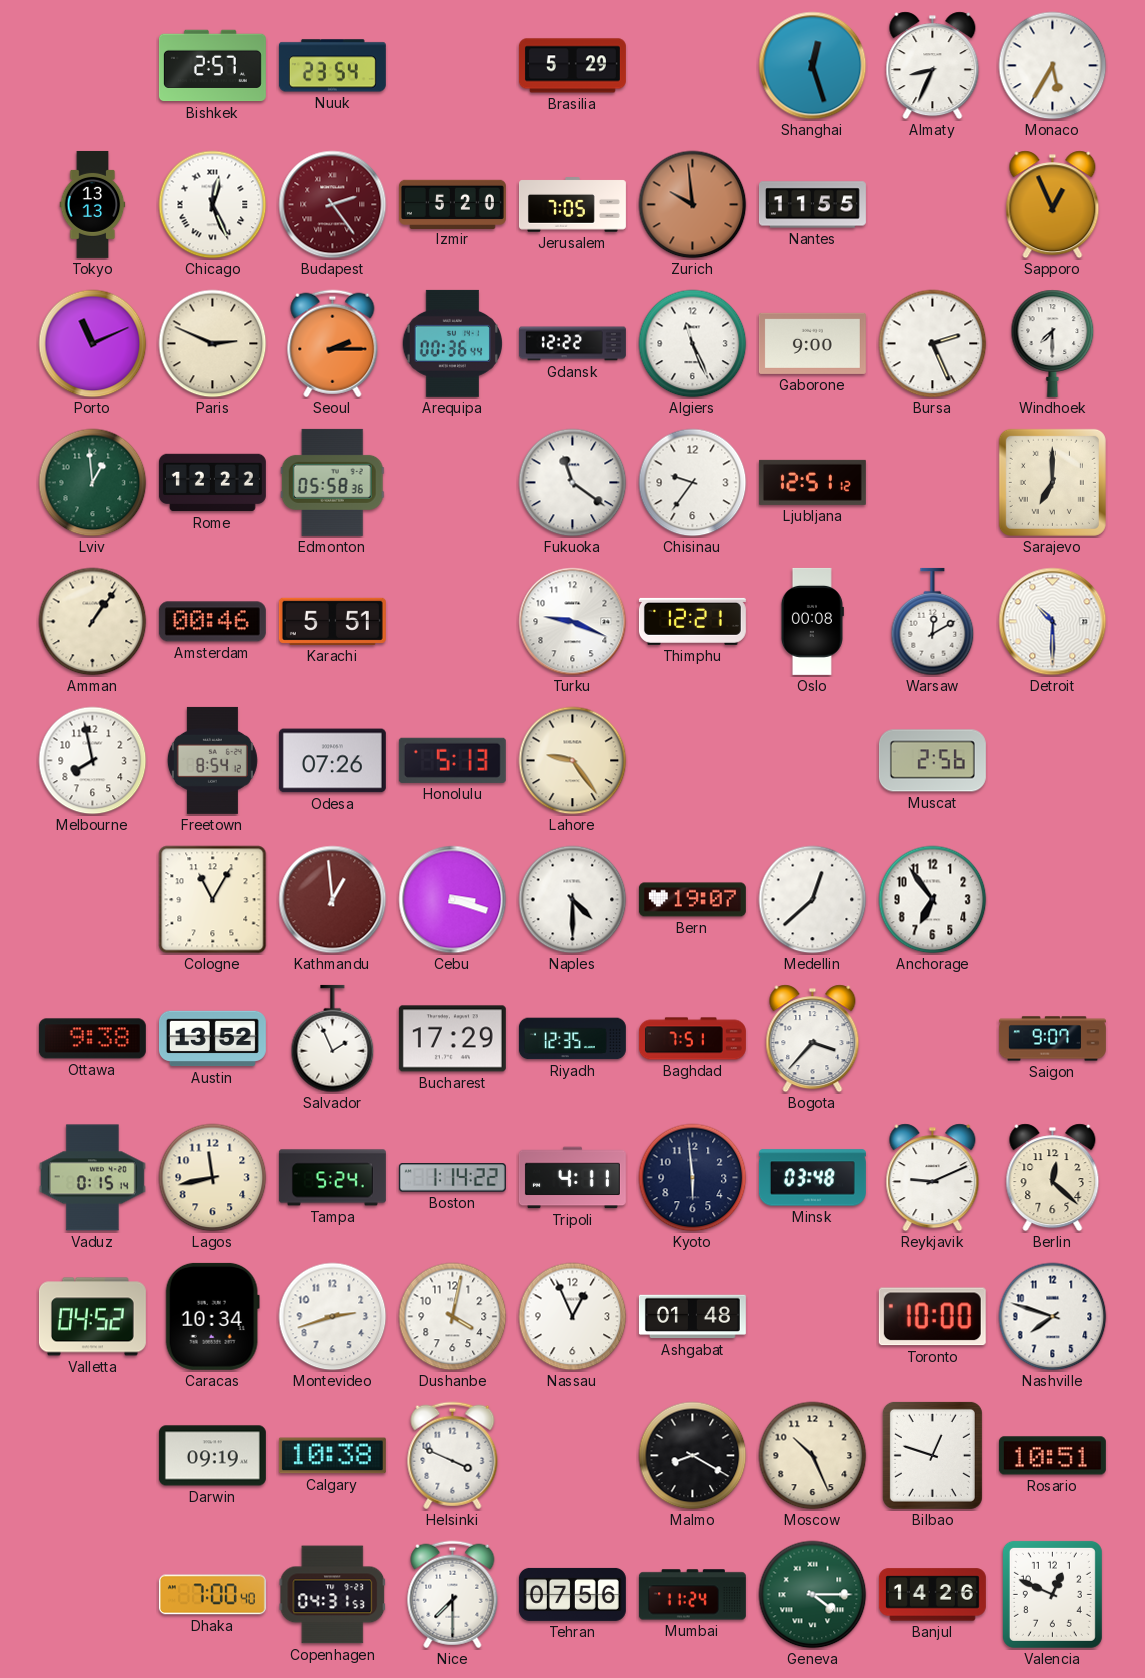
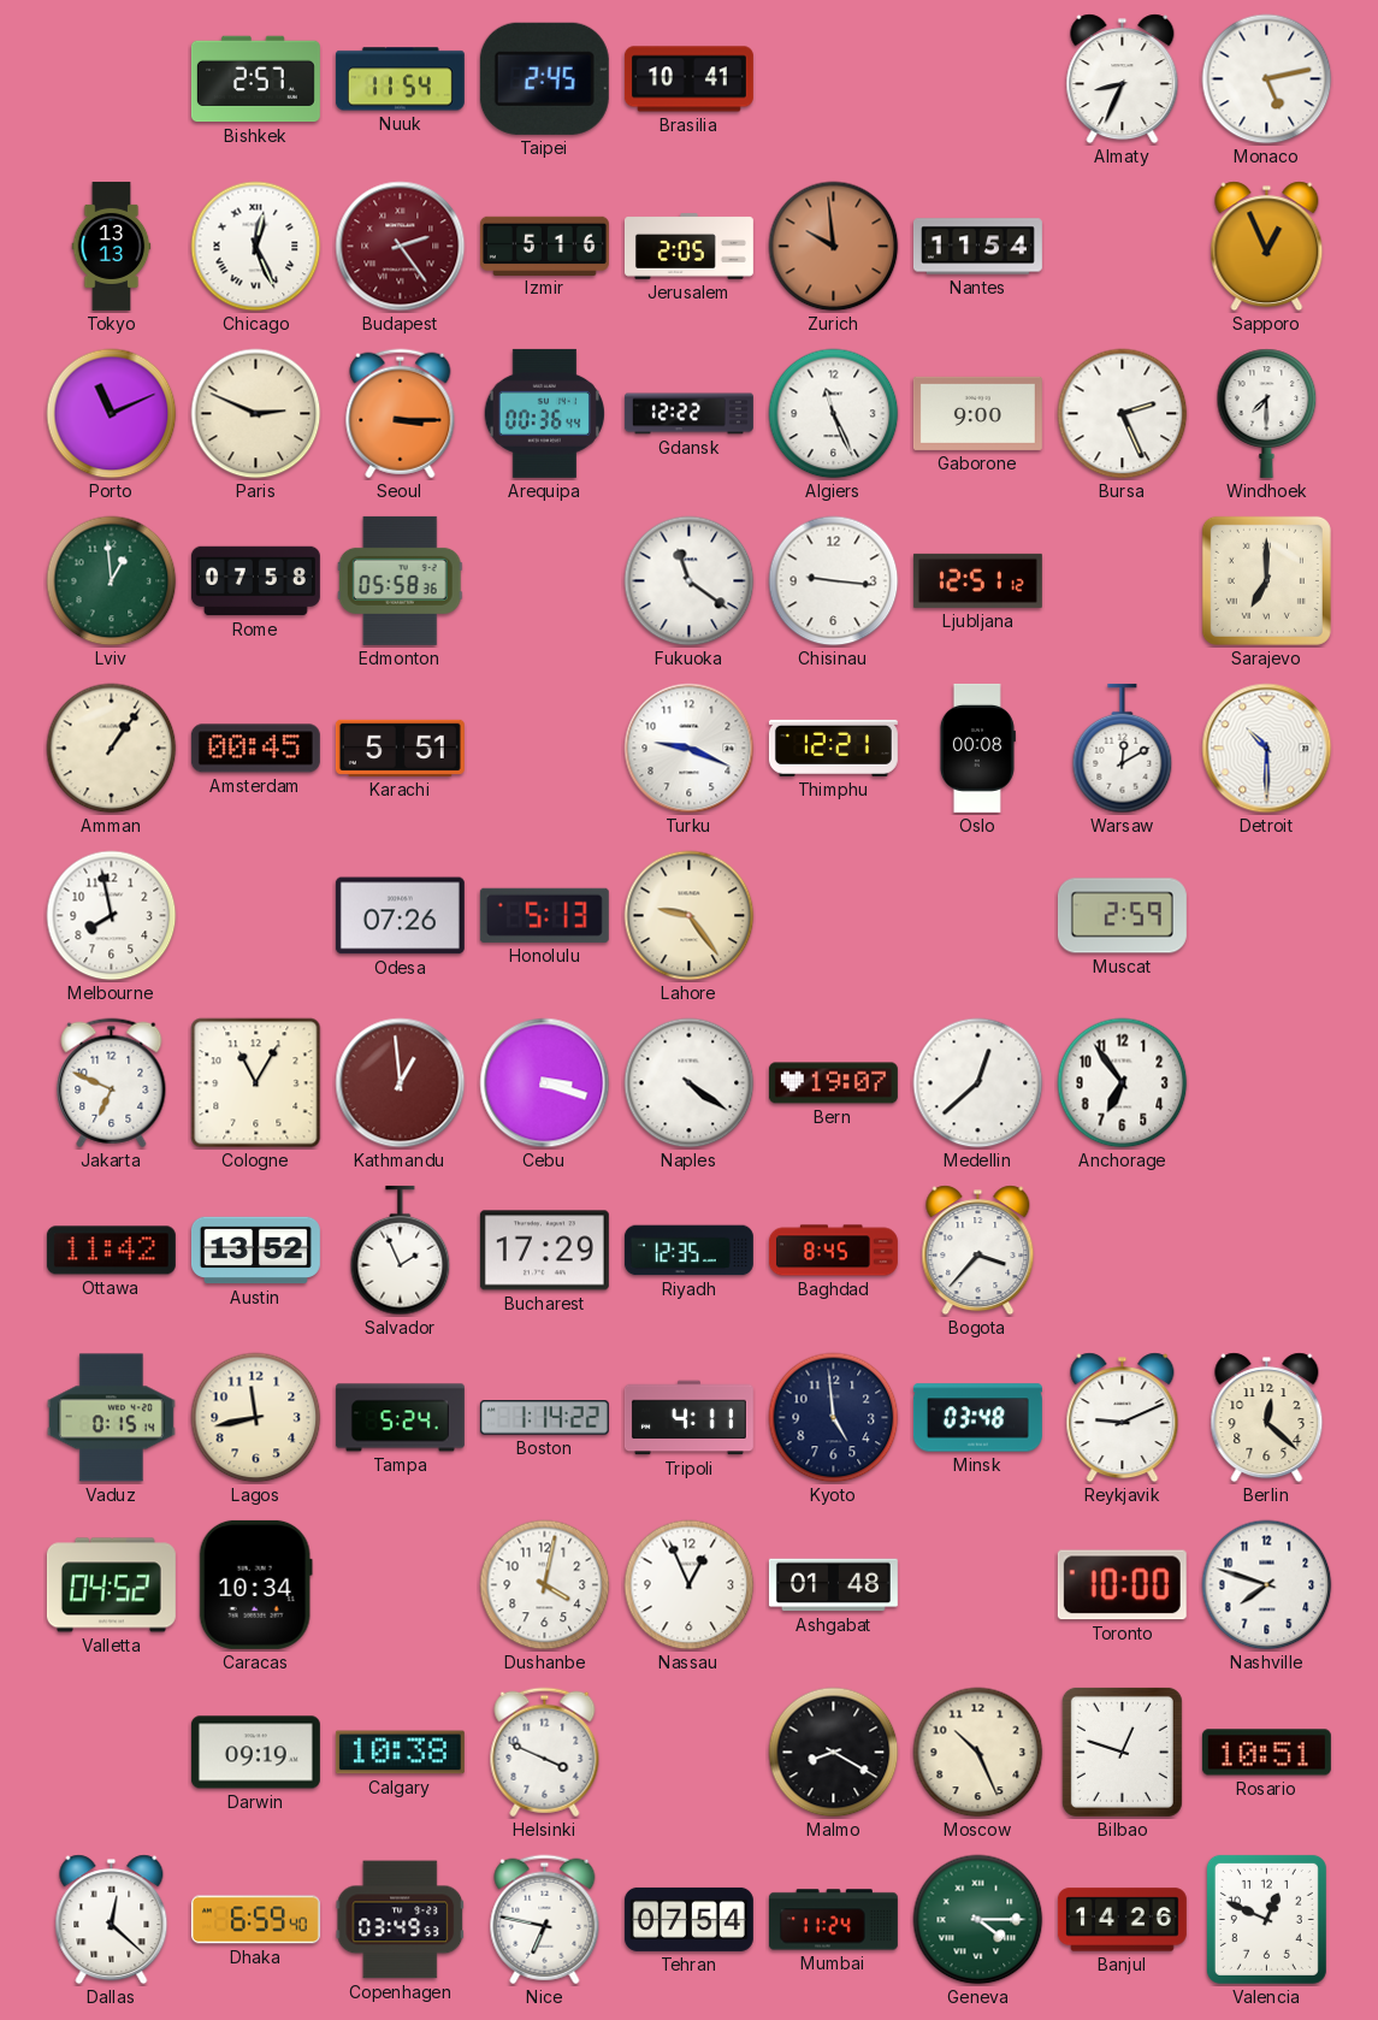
Nuuk: 23:54 -> 11:54
Taipei: none -> 2:45
Brasilia: 5:29 -> 10:41
Shanghai: 12:27 -> none
Monaco: 5:35 -> 5:13
Izmir: 5:20 -> 5:16
Jerusalem: 7:05 -> 2:05
Nantes: 11:55 -> 11:54
Seoul: 2:15 -> 3:15
Rome: 12:22 -> 07:58
Chisinau: 9:36 -> 9:16
Amsterdam: 00:46 -> 00:45
Freetown: 8:54 -> none
Muscat: 2:56 -> 2:59
Jakarta: none -> 6:49
Naples: 4:30 -> 4:21
Ottawa: 9:38 -> 11:42
Baghdad: 7:51 -> 8:45
Saigon: 9:07 -> none
Kyoto: 5:59 -> 4:59
Montevideo: 2:42 -> none
Dallas: none -> 12:22
Dhaka: 7:00 -> 6:59
Copenhagen: 04:31 -> 03:49
Nice: 7:30 -> 6:47
Tehran: 07:56 -> 07:54
